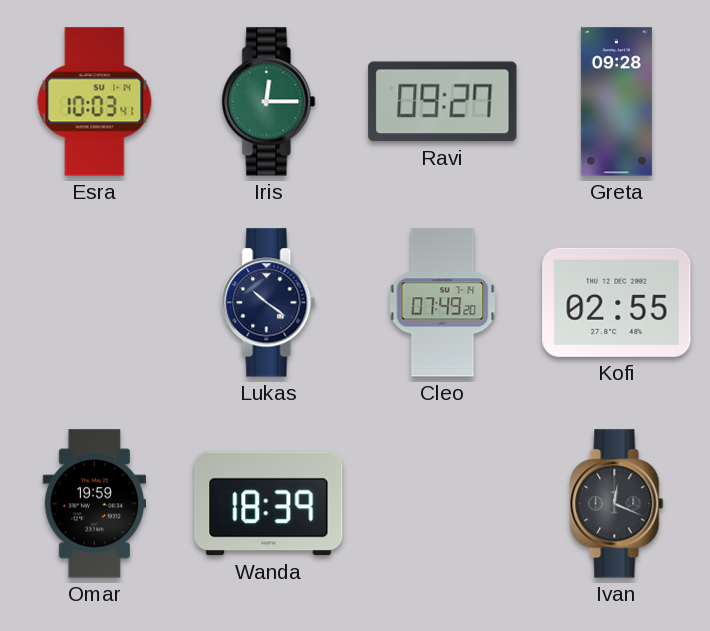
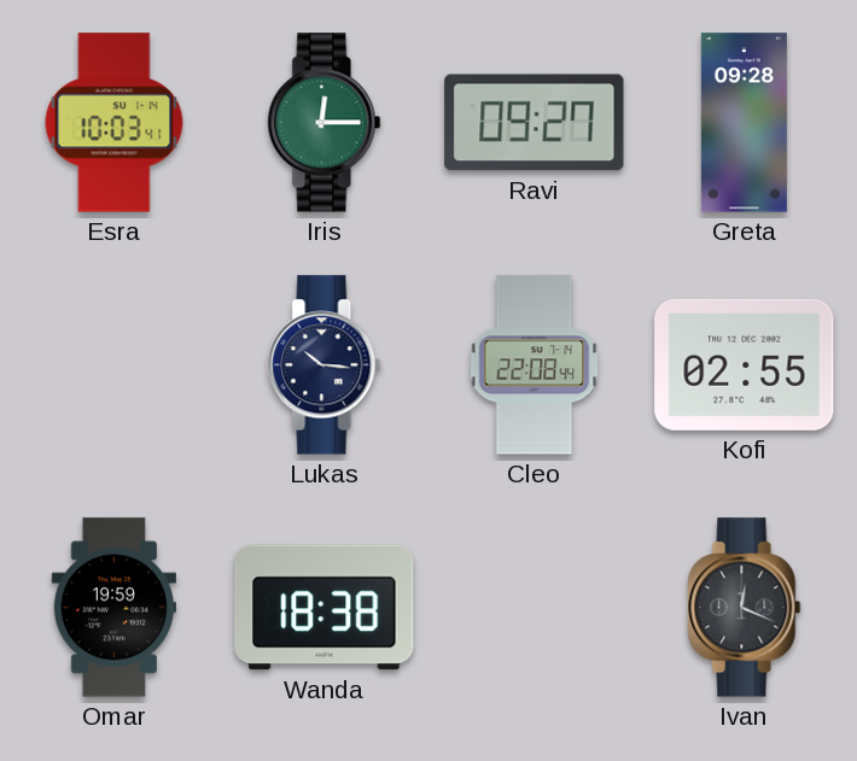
Lukas: 10:21 -> 10:16
Cleo: 07:49 -> 22:08
Wanda: 18:39 -> 18:38
